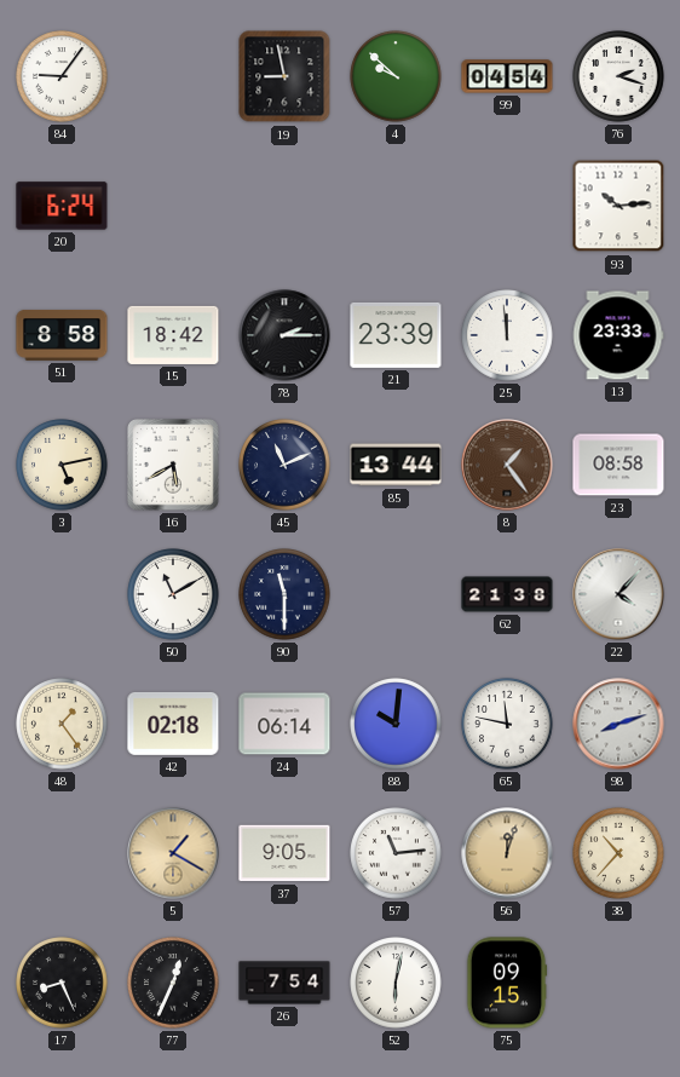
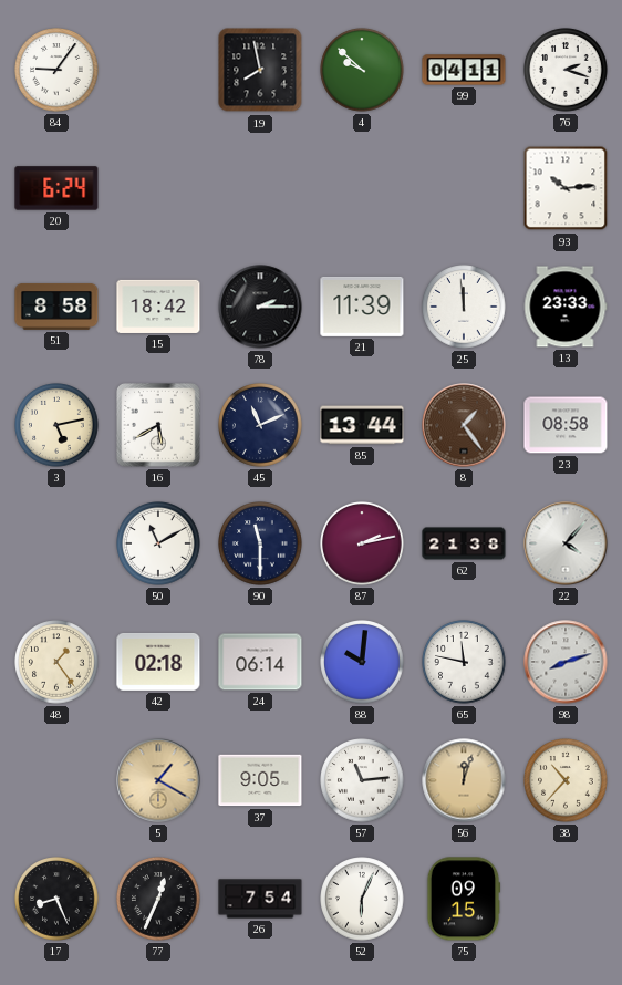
19: 8:58 -> 7:58
99: 04:54 -> 04:11
21: 23:39 -> 11:39
87: none -> 2:13
52: 6:02 -> 6:04
